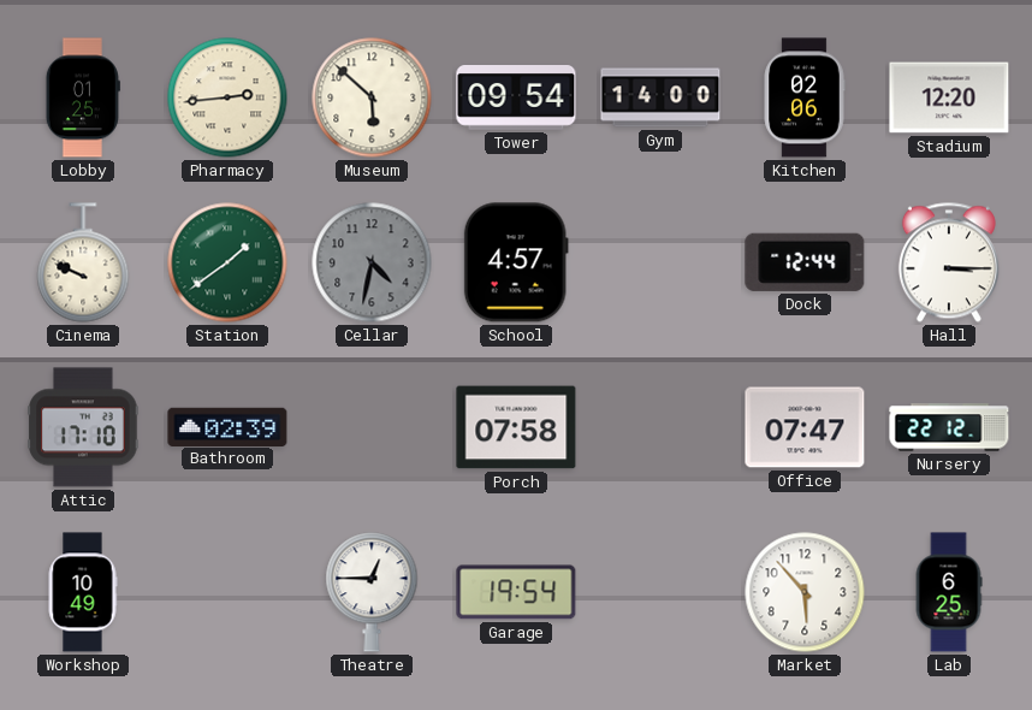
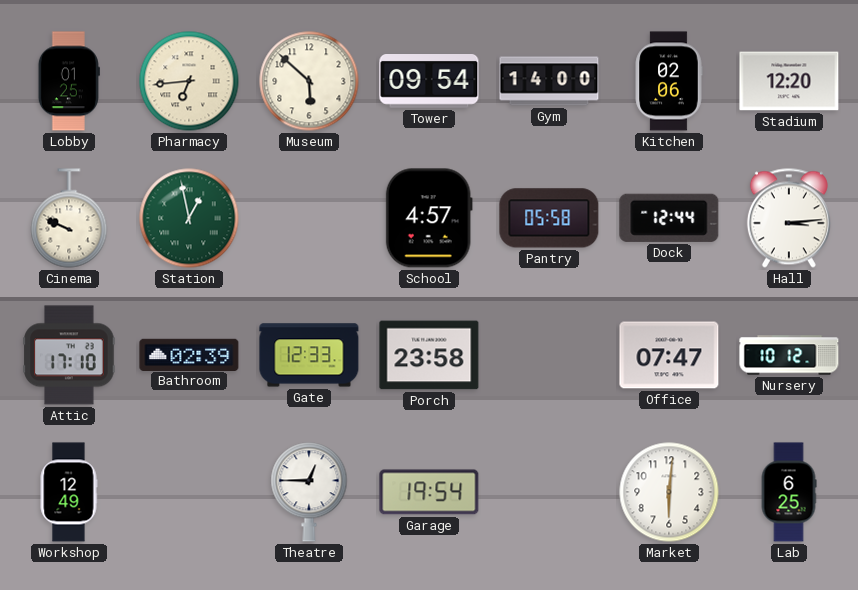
Pharmacy: 2:44 -> 6:44
Station: 1:39 -> 12:58
Cellar: 4:32 -> none
Pantry: none -> 05:58
Hall: 3:15 -> 3:14
Gate: none -> 12:33
Porch: 07:58 -> 23:58
Nursery: 22:12 -> 10:12
Workshop: 10:49 -> 12:49
Market: 5:53 -> 6:01
